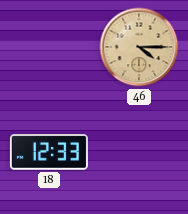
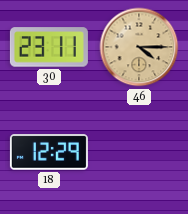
30: none -> 23:11
18: 12:33 -> 12:29
